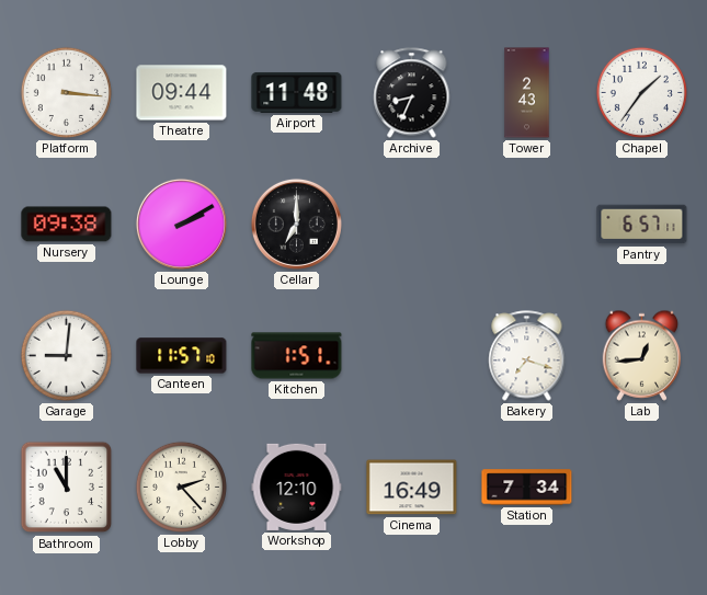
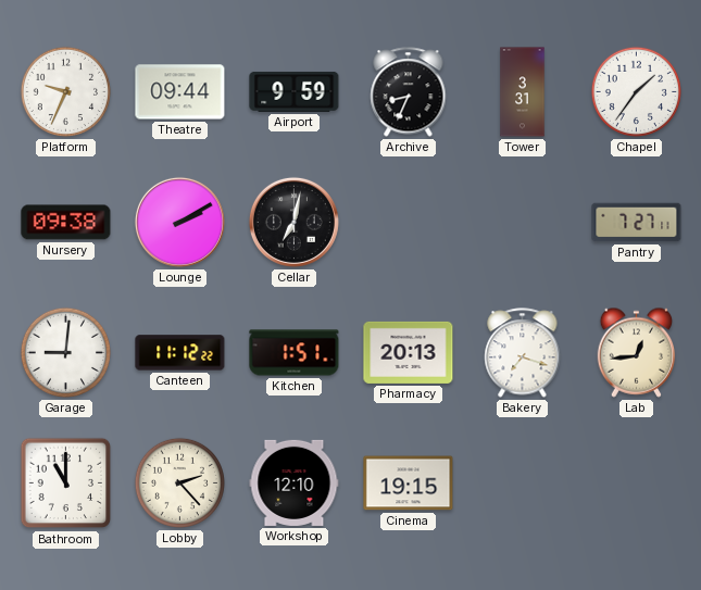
Platform: 3:16 -> 9:34
Airport: 11:48 -> 9:59
Tower: 2:43 -> 3:31
Cellar: 7:00 -> 7:02
Pantry: 6:57 -> 7:27
Canteen: 11:57 -> 11:12
Pharmacy: none -> 20:13
Cinema: 16:49 -> 19:15
Station: 7:34 -> none
